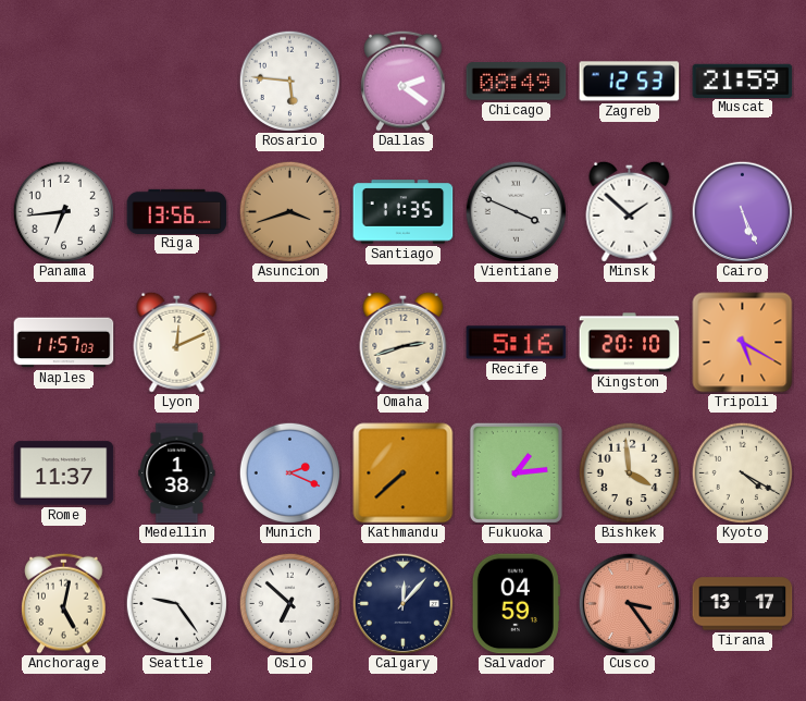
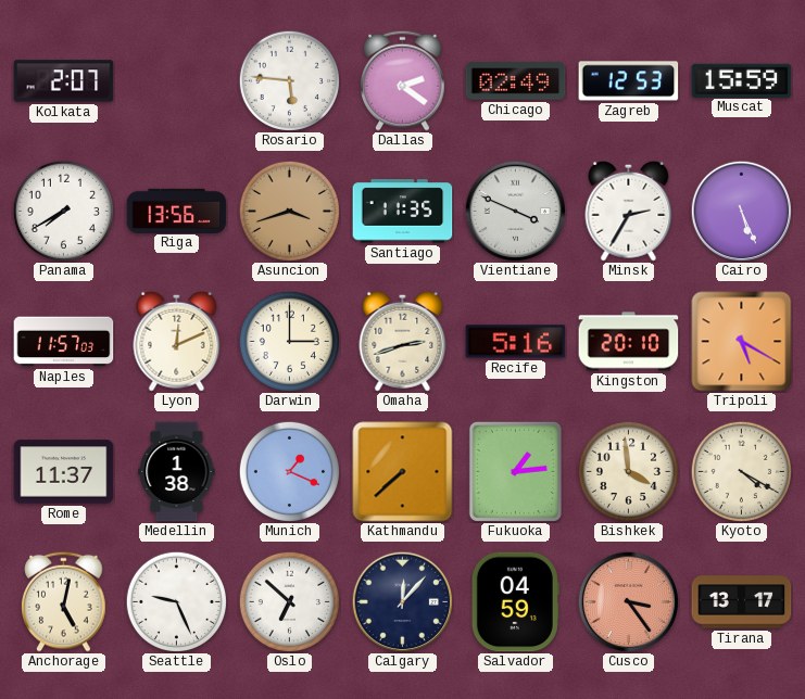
Kolkata: none -> 2:07
Chicago: 08:49 -> 02:49
Muscat: 21:59 -> 15:59
Panama: 6:44 -> 7:40
Minsk: 1:52 -> 2:35
Darwin: none -> 3:00
Munich: 2:19 -> 1:19
Seattle: 9:24 -> 9:26
